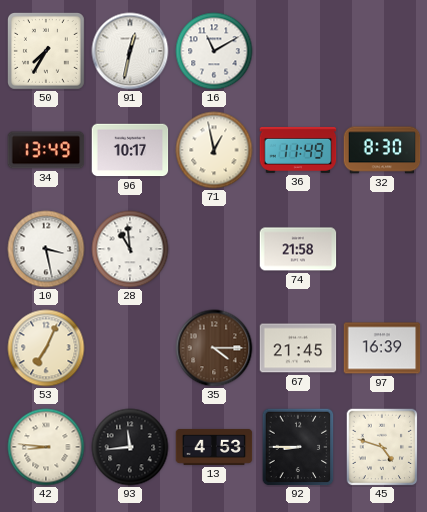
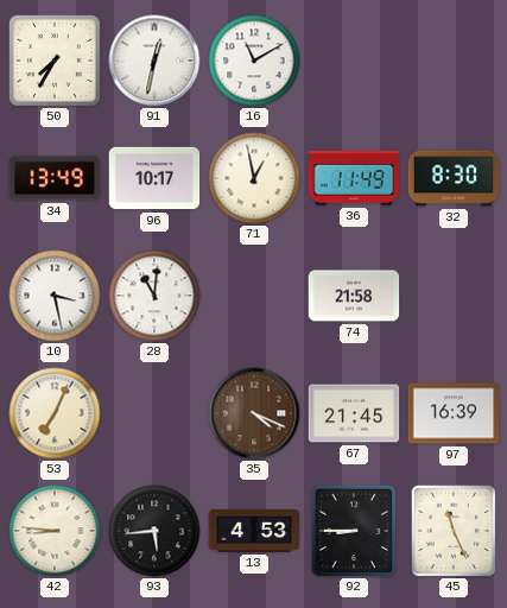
28: 10:59 -> 11:01
35: 4:15 -> 4:19
93: 11:44 -> 5:44
45: 4:48 -> 11:26
